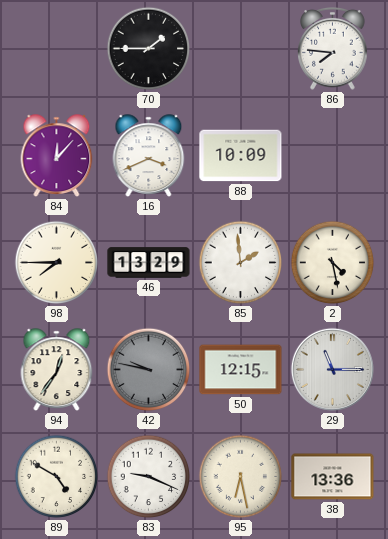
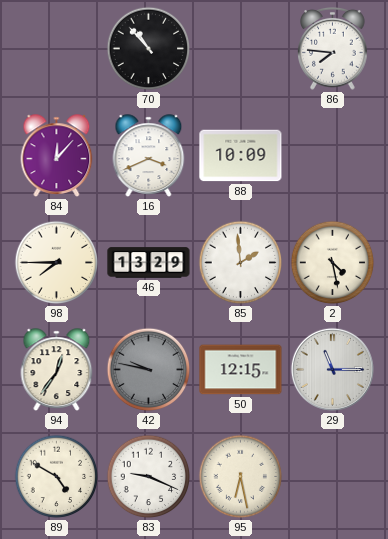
70: 1:45 -> 10:53
38: 13:36 -> none
